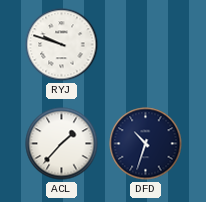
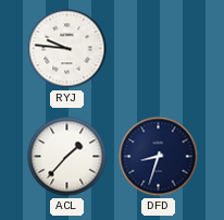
RYJ: 9:48 -> 9:46
DFD: 10:33 -> 8:33
